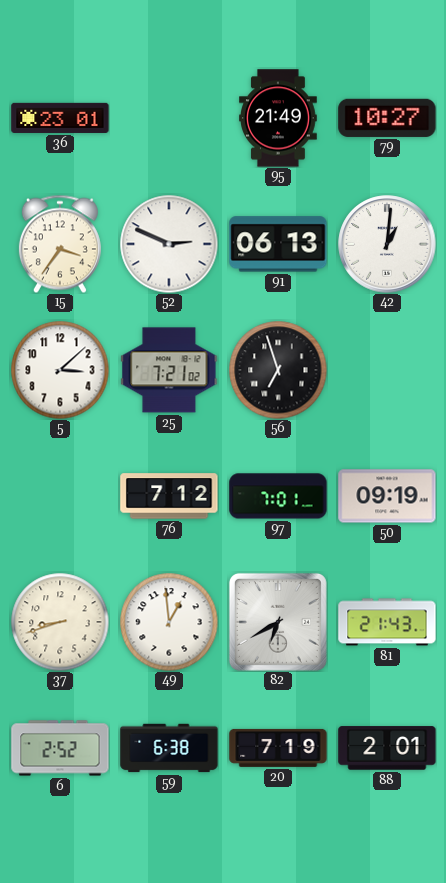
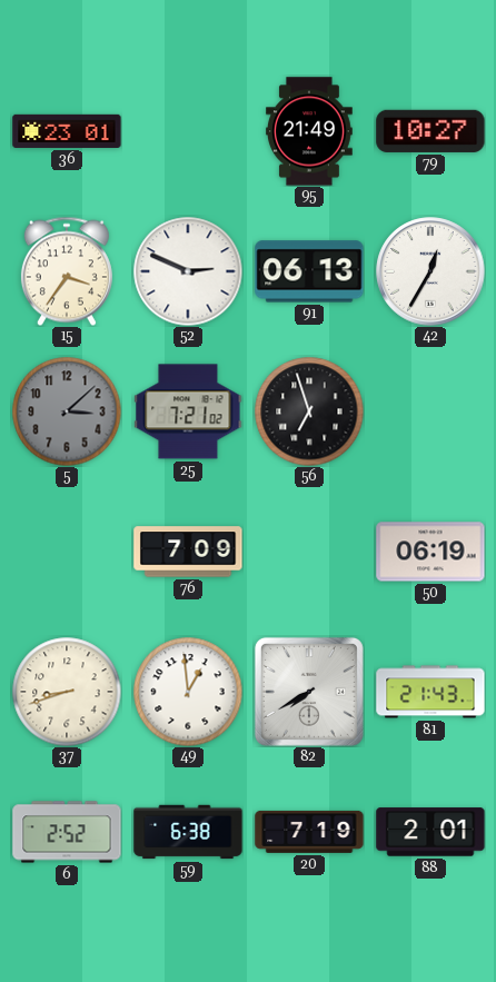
42: 1:01 -> 12:35
5 dial: white -> grey
76: 7:12 -> 7:09
97: 7:01 -> none
50: 09:19 -> 06:19
82: 6:40 -> 7:40
